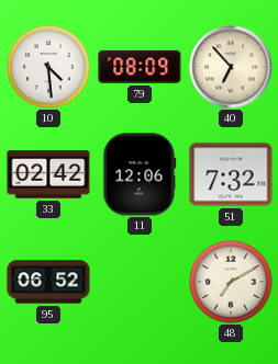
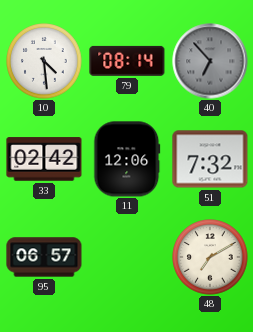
79: 08:09 -> 08:14
40 dial: cream -> grey
95: 06:52 -> 06:57
